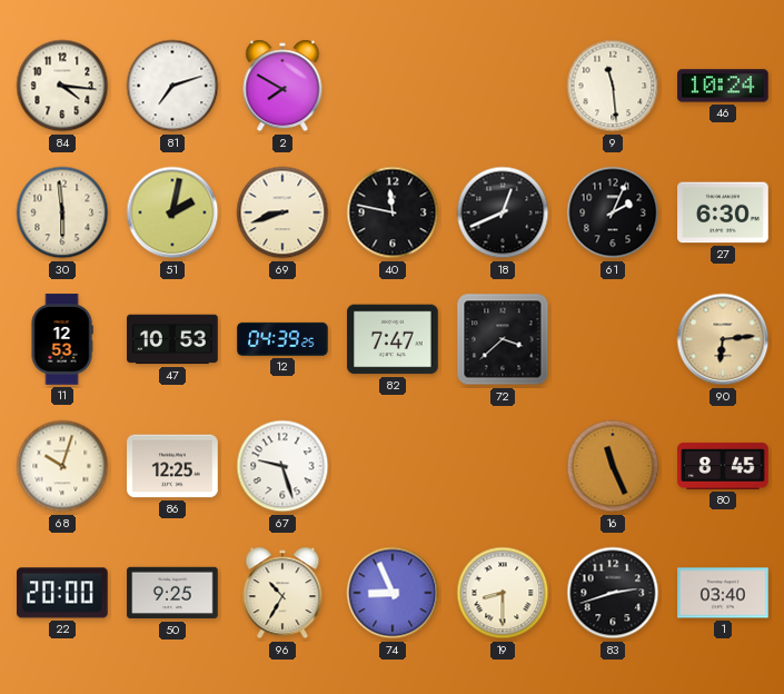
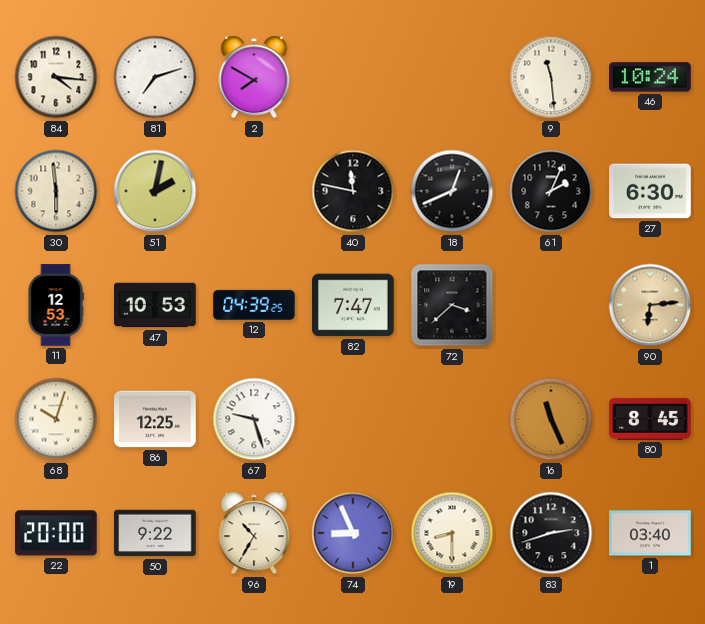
69: 8:42 -> none
50: 9:25 -> 9:22
